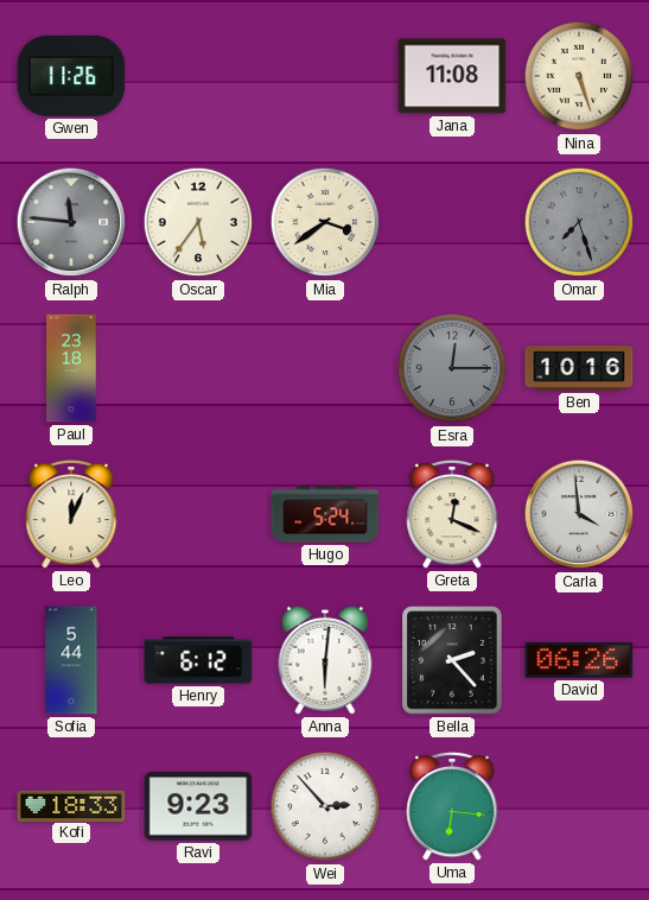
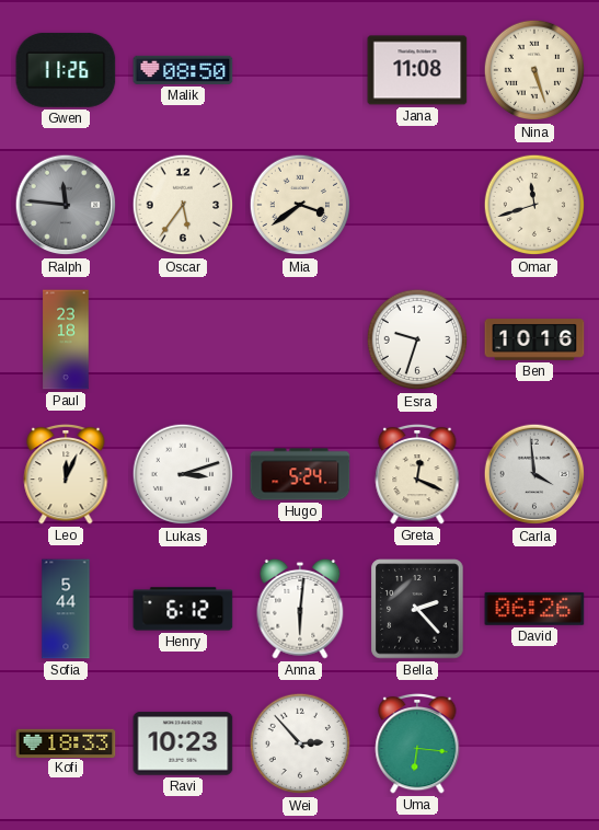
Malik: none -> 08:50
Omar: 7:27 -> 11:42
Omar dial: grey -> cream
Esra: 12:15 -> 9:33
Esra dial: grey -> white
Lukas: none -> 3:12
Ravi: 9:23 -> 10:23
